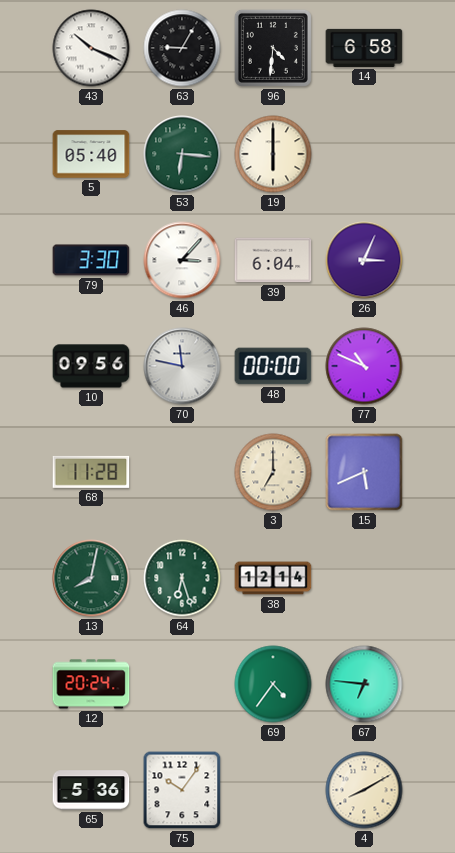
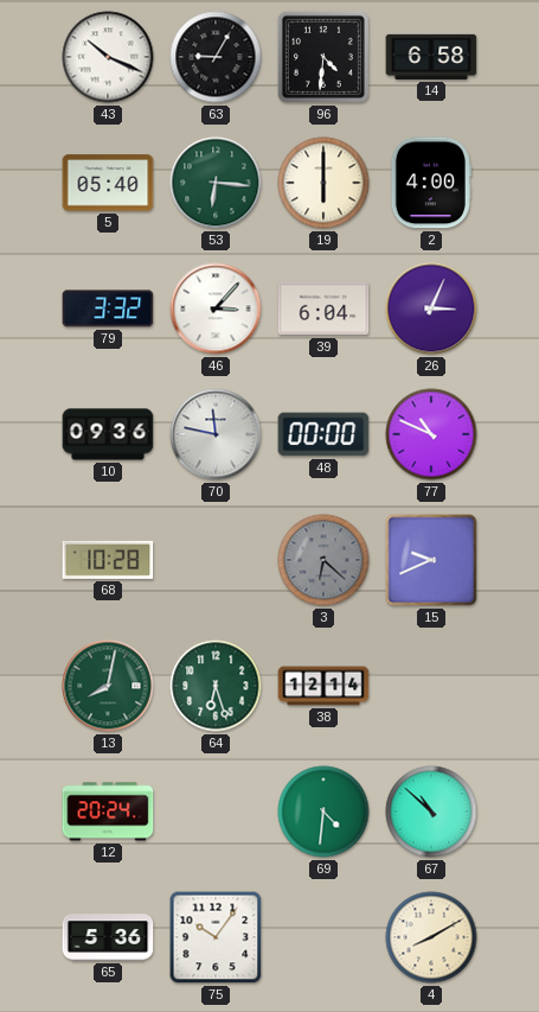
2: none -> 4:00
79: 3:30 -> 3:32
10: 09:56 -> 09:36
68: 11:28 -> 10:28
3: 7:00 -> 6:22
3 dial: cream -> grey
15: 5:41 -> 9:41
69: 4:36 -> 4:31
67: 6:46 -> 10:52
